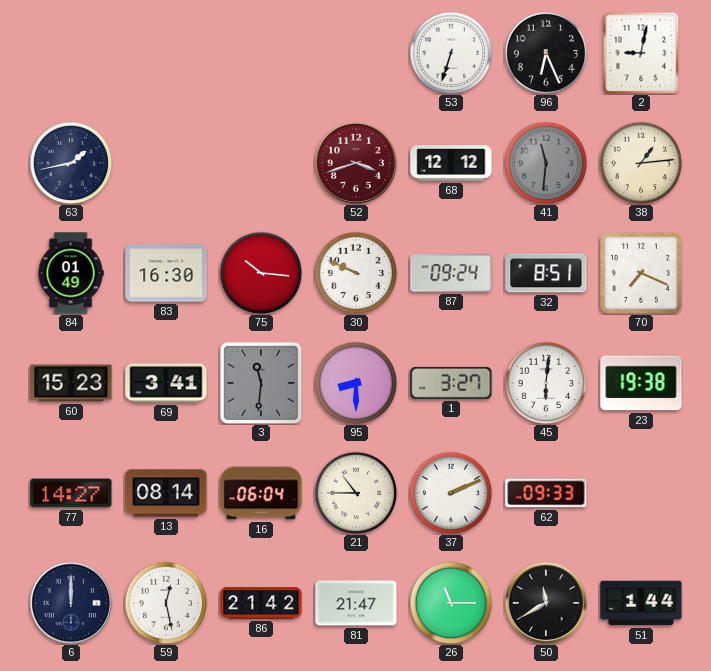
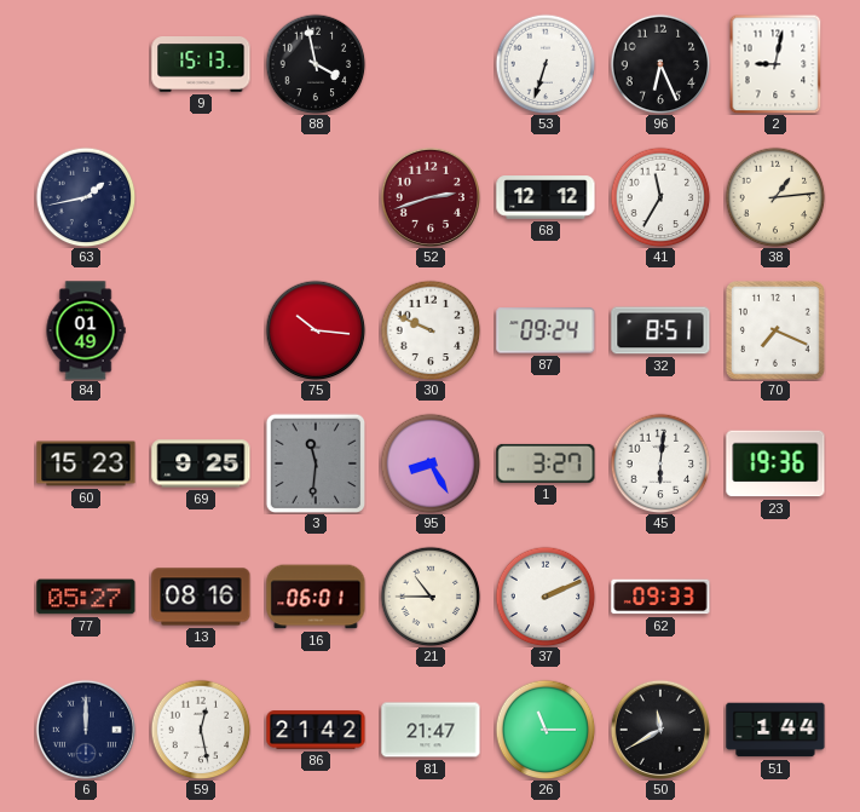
9: none -> 15:13
88: none -> 3:58
52: 3:42 -> 2:42
41: 11:31 -> 11:35
41 dial: grey -> white
83: 16:30 -> none
69: 3:41 -> 9:25
95: 8:30 -> 8:25
23: 19:38 -> 19:36
77: 14:27 -> 05:27
13: 08:14 -> 08:16
16: 06:04 -> 06:01
